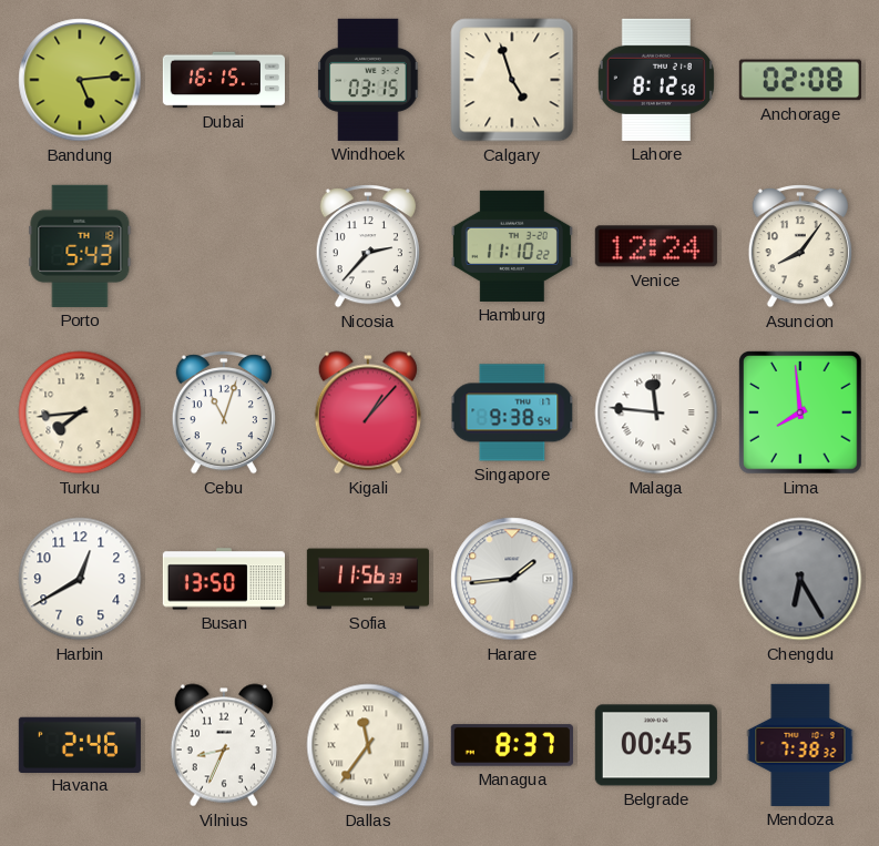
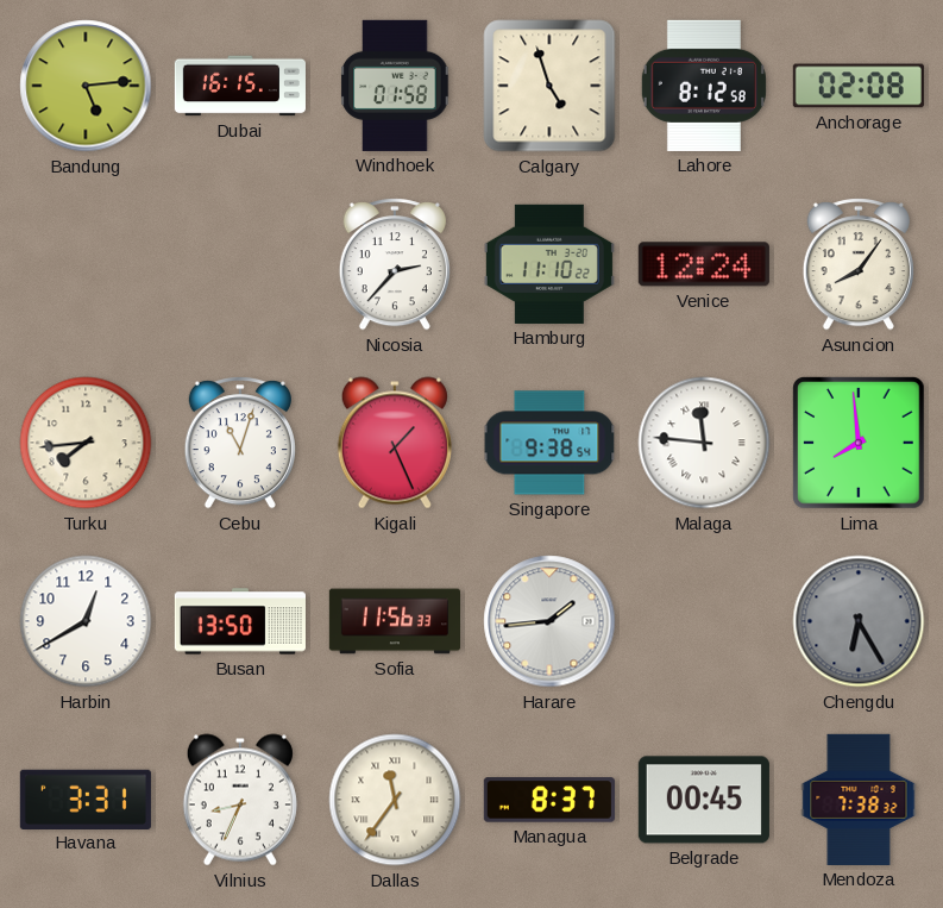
Windhoek: 03:15 -> 01:58
Porto: 5:43 -> none
Kigali: 1:07 -> 1:26
Havana: 2:46 -> 3:31
